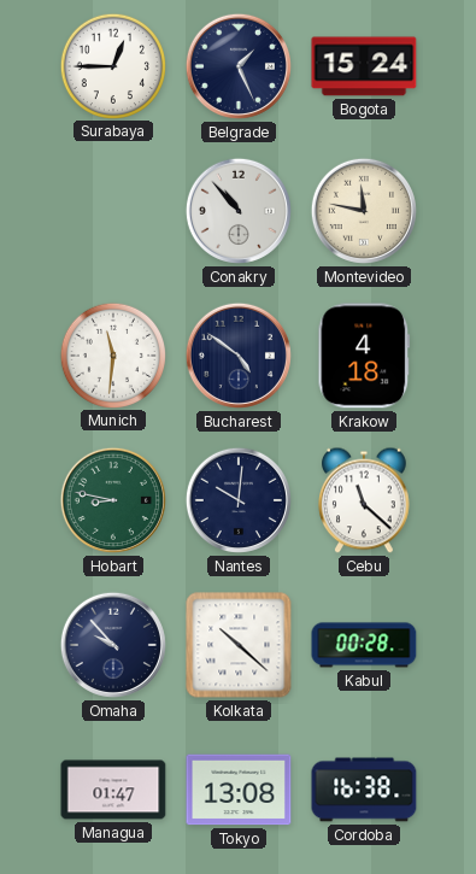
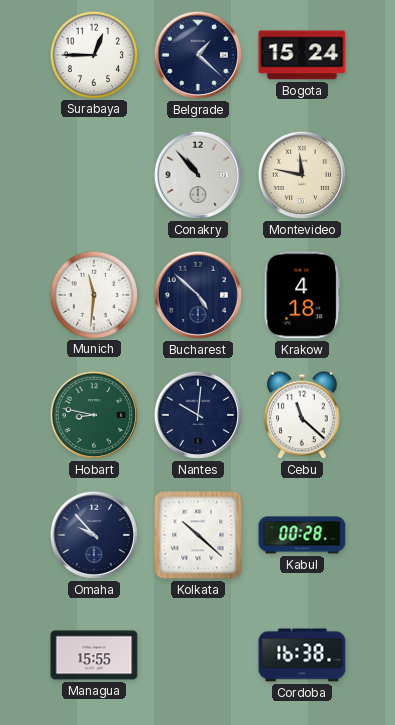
Belgrade: 1:26 -> 1:22
Bucharest: 4:51 -> 4:52
Managua: 01:47 -> 15:55
Tokyo: 13:08 -> none
